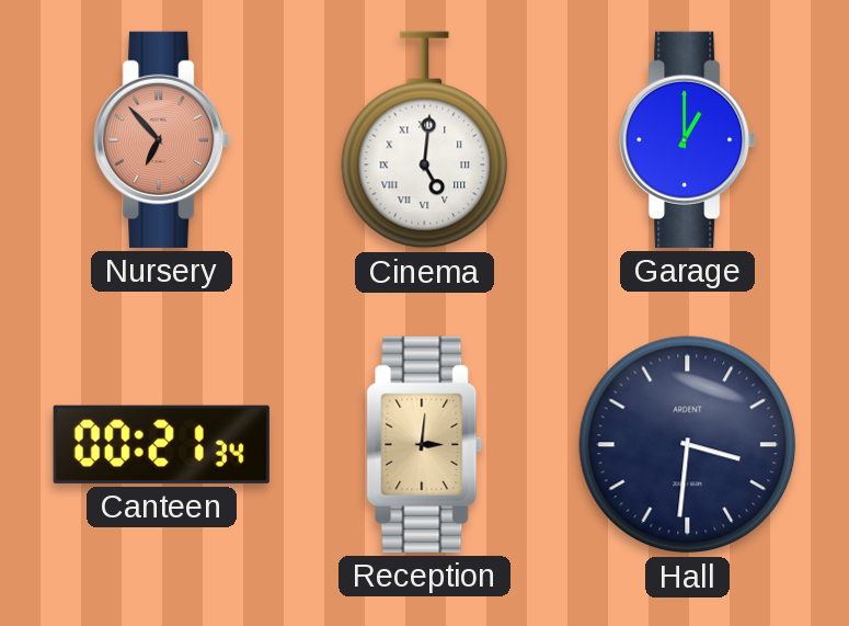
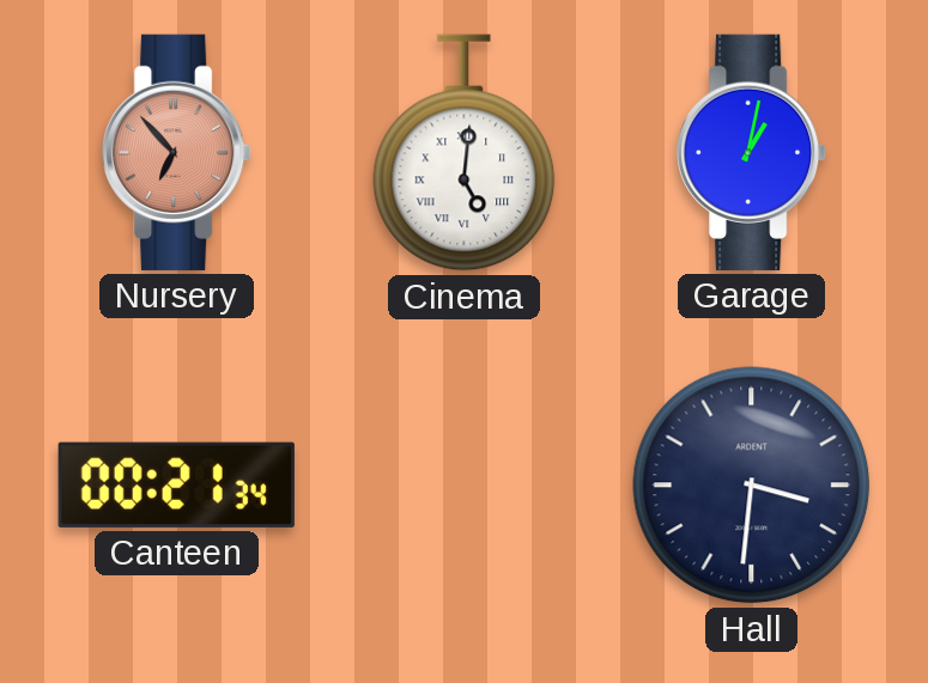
Garage: 1:00 -> 1:02
Reception: 3:01 -> none
